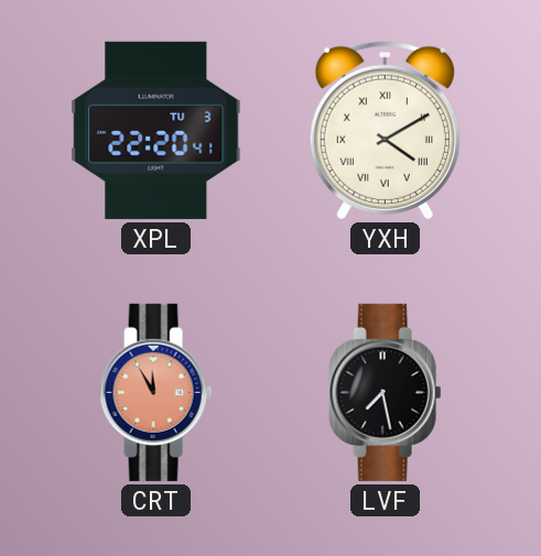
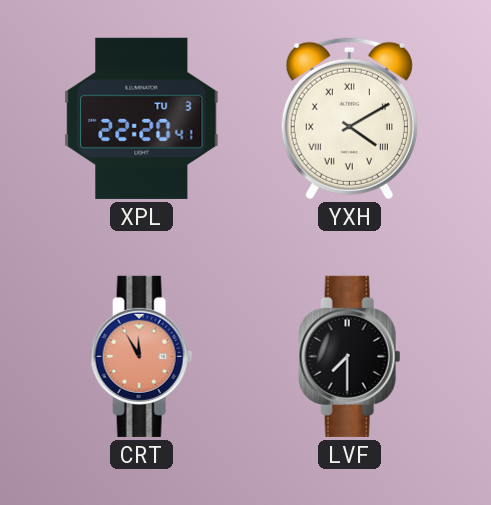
LVF: 7:28 -> 7:30
